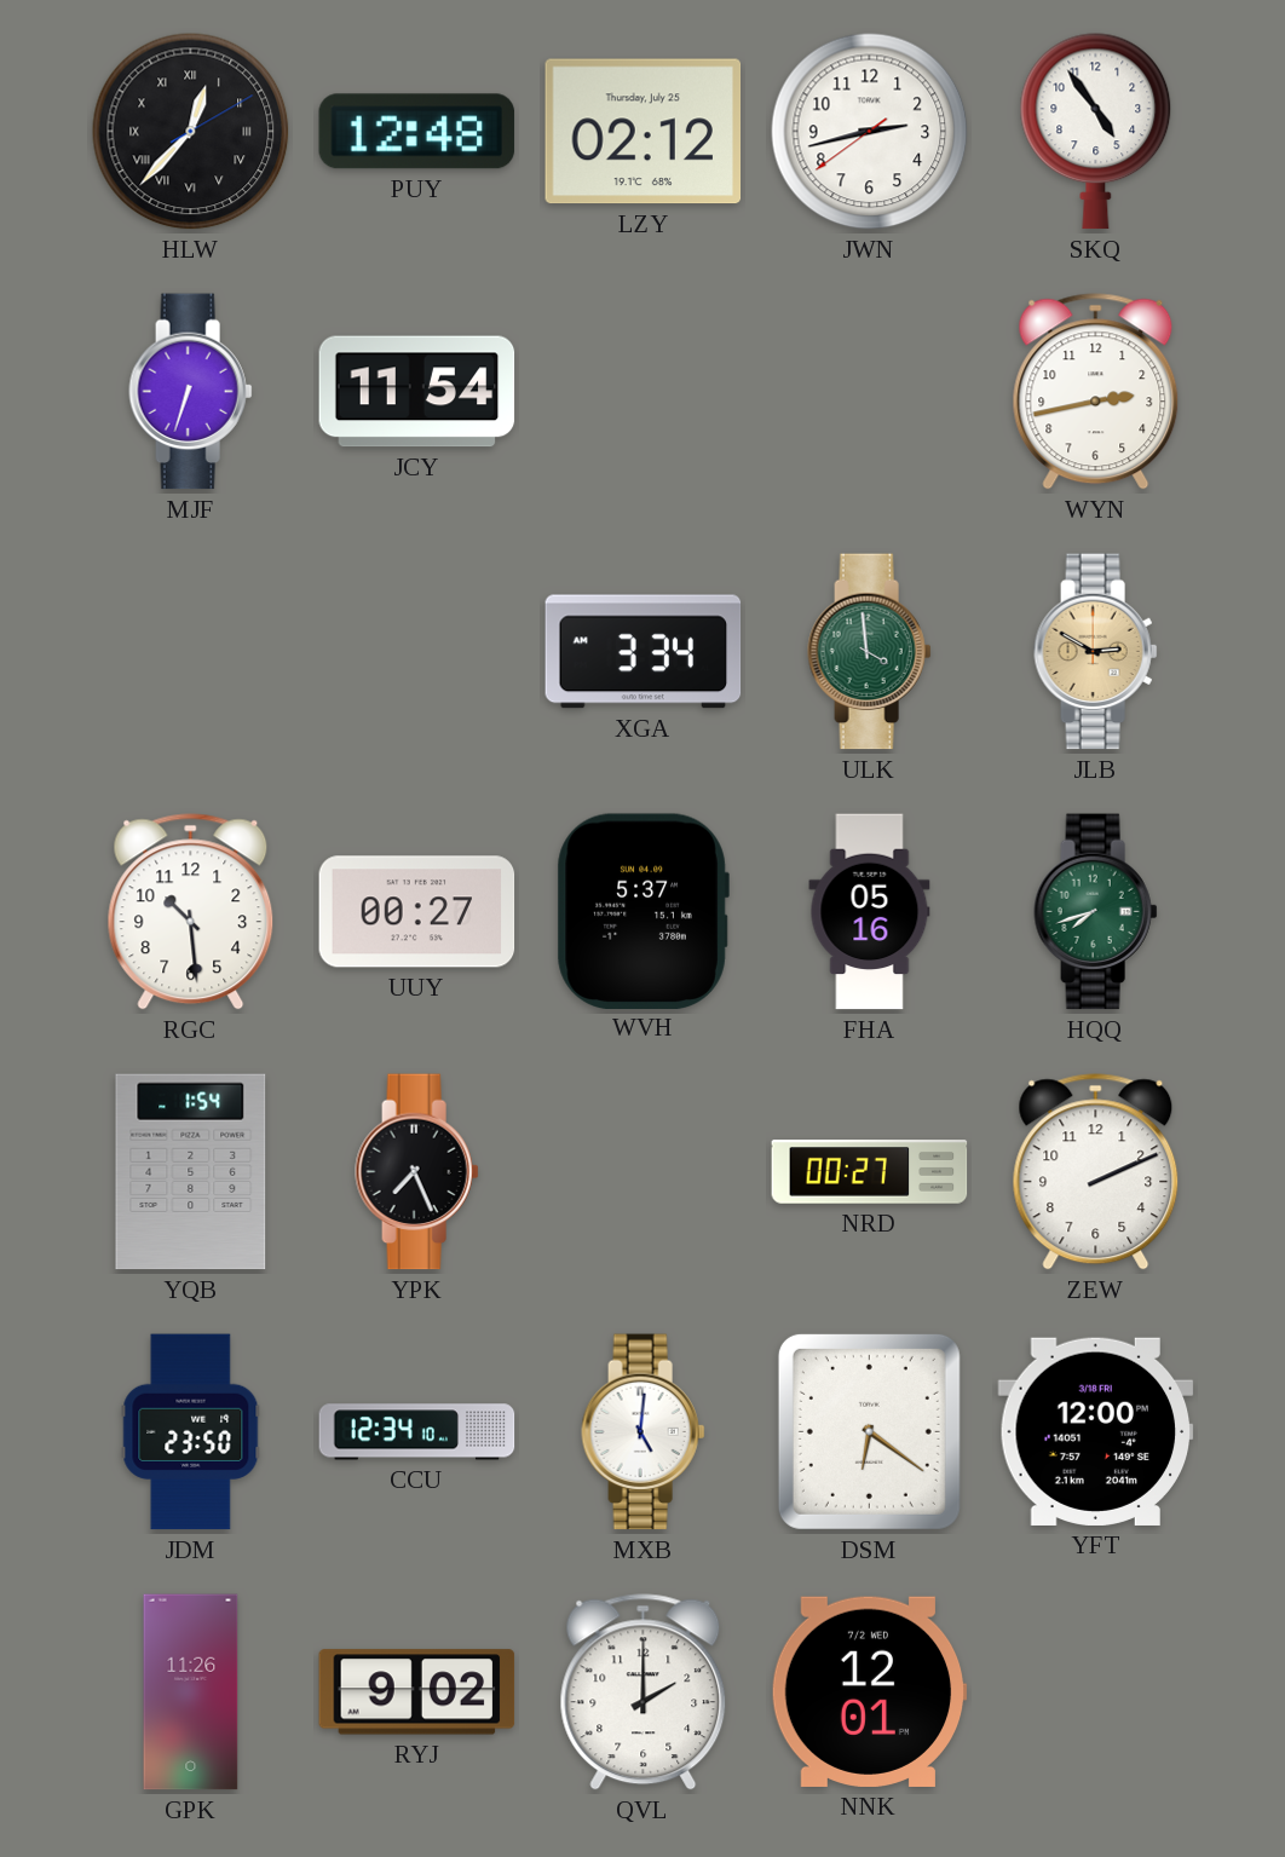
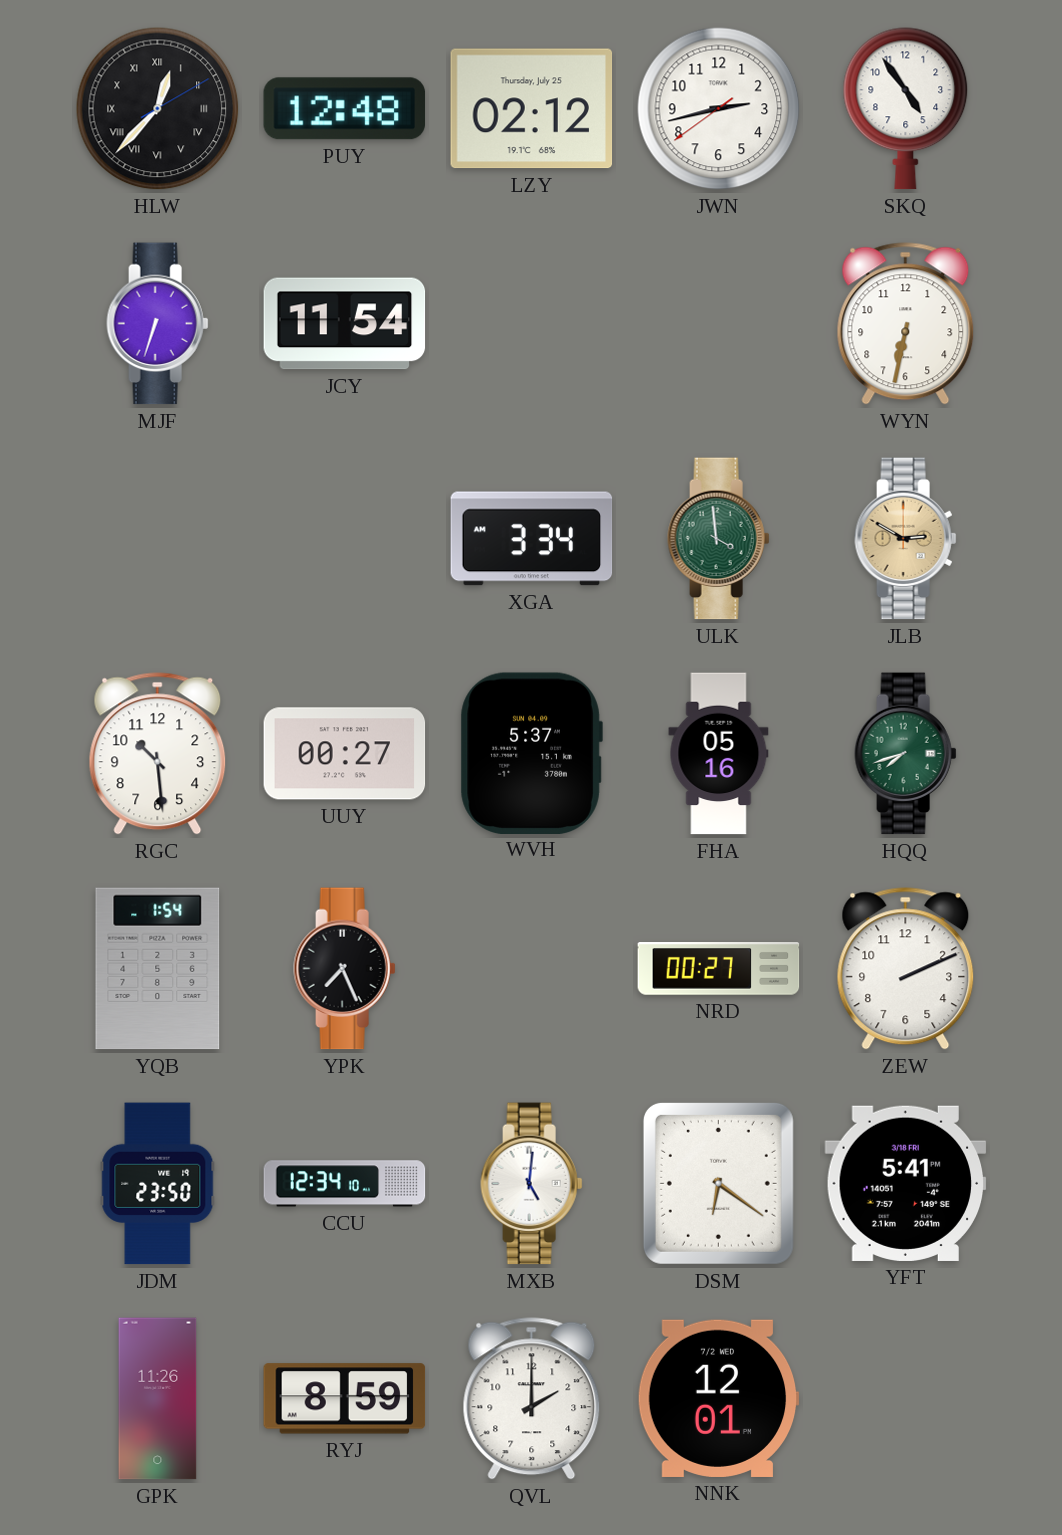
WYN: 2:43 -> 6:32
YFT: 12:00 -> 5:41
RYJ: 9:02 -> 8:59
